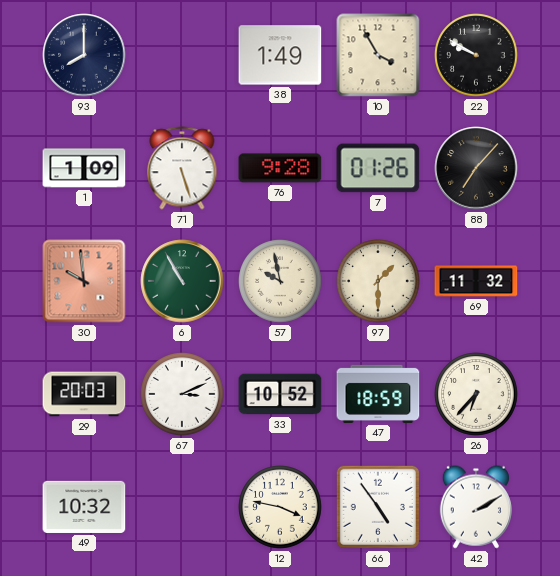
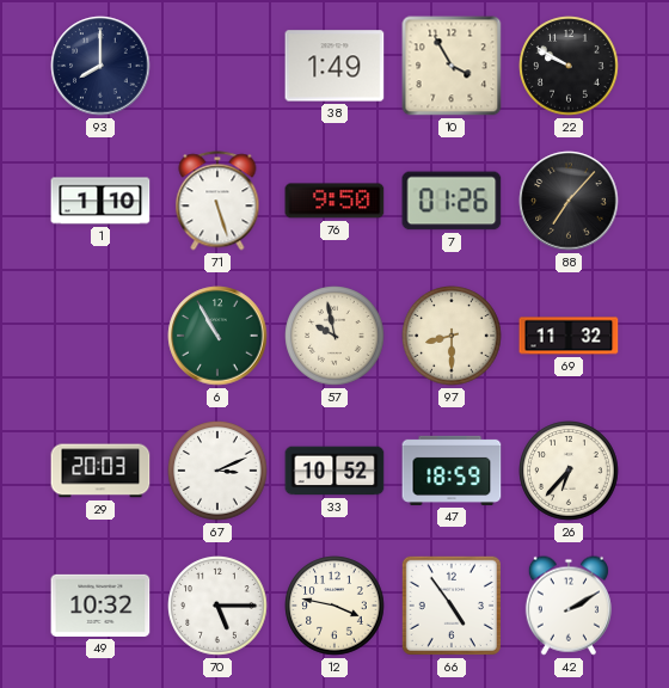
1: 1:09 -> 1:10
76: 9:28 -> 9:50
30: 9:59 -> none
97: 1:30 -> 8:30
70: none -> 5:15
